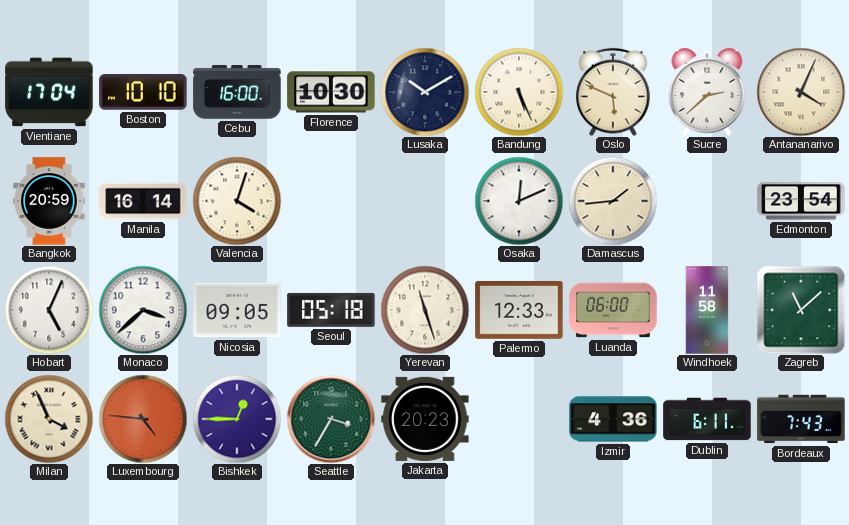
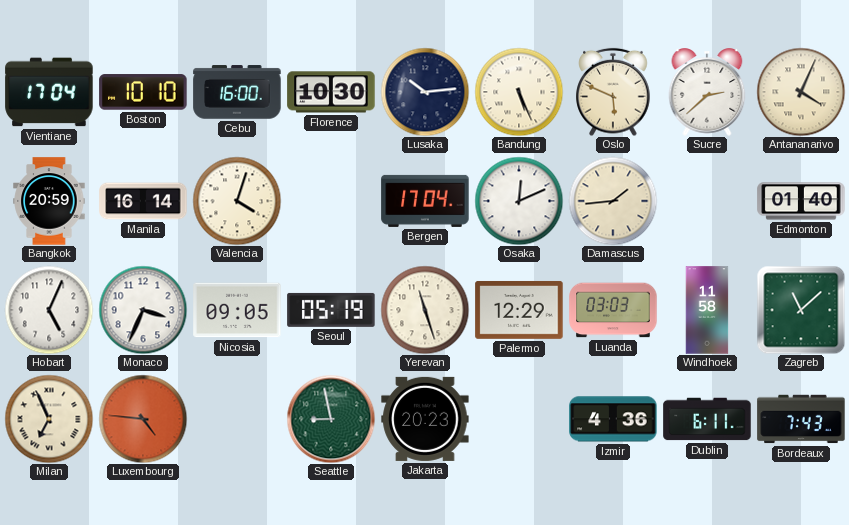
Lusaka: 10:10 -> 10:14
Bergen: none -> 17:04
Edmonton: 23:54 -> 01:40
Monaco: 3:38 -> 3:34
Seoul: 05:18 -> 05:19
Palermo: 12:33 -> 12:29
Luanda: 06:00 -> 03:03
Milan: 3:56 -> 6:56
Bishkek: 12:45 -> none
Seattle: 3:35 -> 8:58
